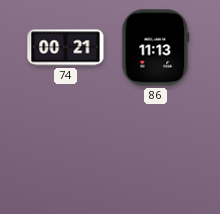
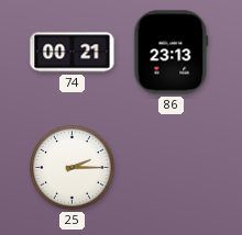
86: 11:13 -> 23:13
25: none -> 2:15
